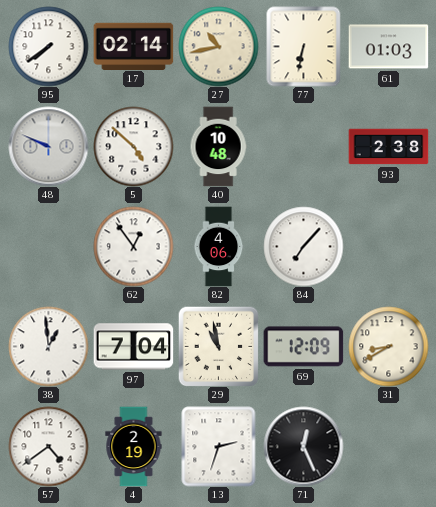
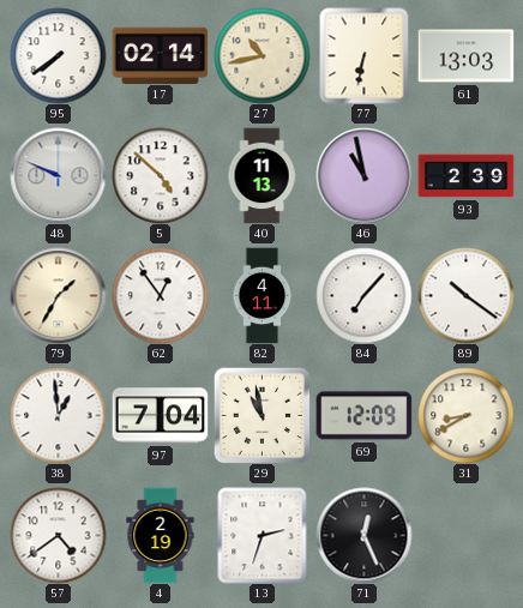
61: 01:03 -> 13:03
40: 10:48 -> 11:13
46: none -> 10:58
93: 2:38 -> 2:39
79: none -> 1:35
82: 4:06 -> 4:11
89: none -> 10:21
